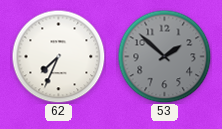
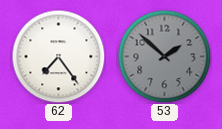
62: 7:34 -> 7:24
